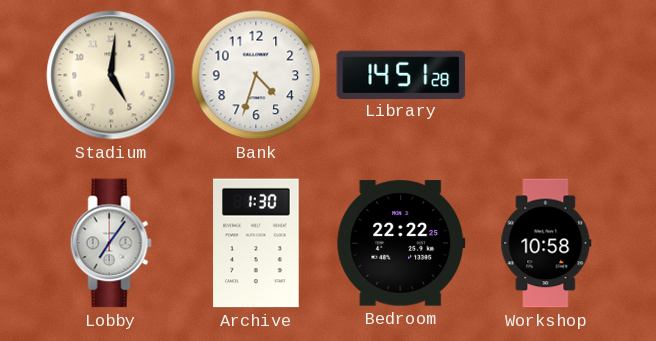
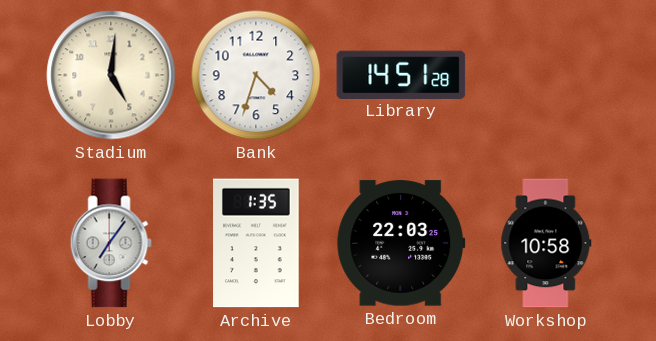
Archive: 1:30 -> 1:35
Bedroom: 22:22 -> 22:03
